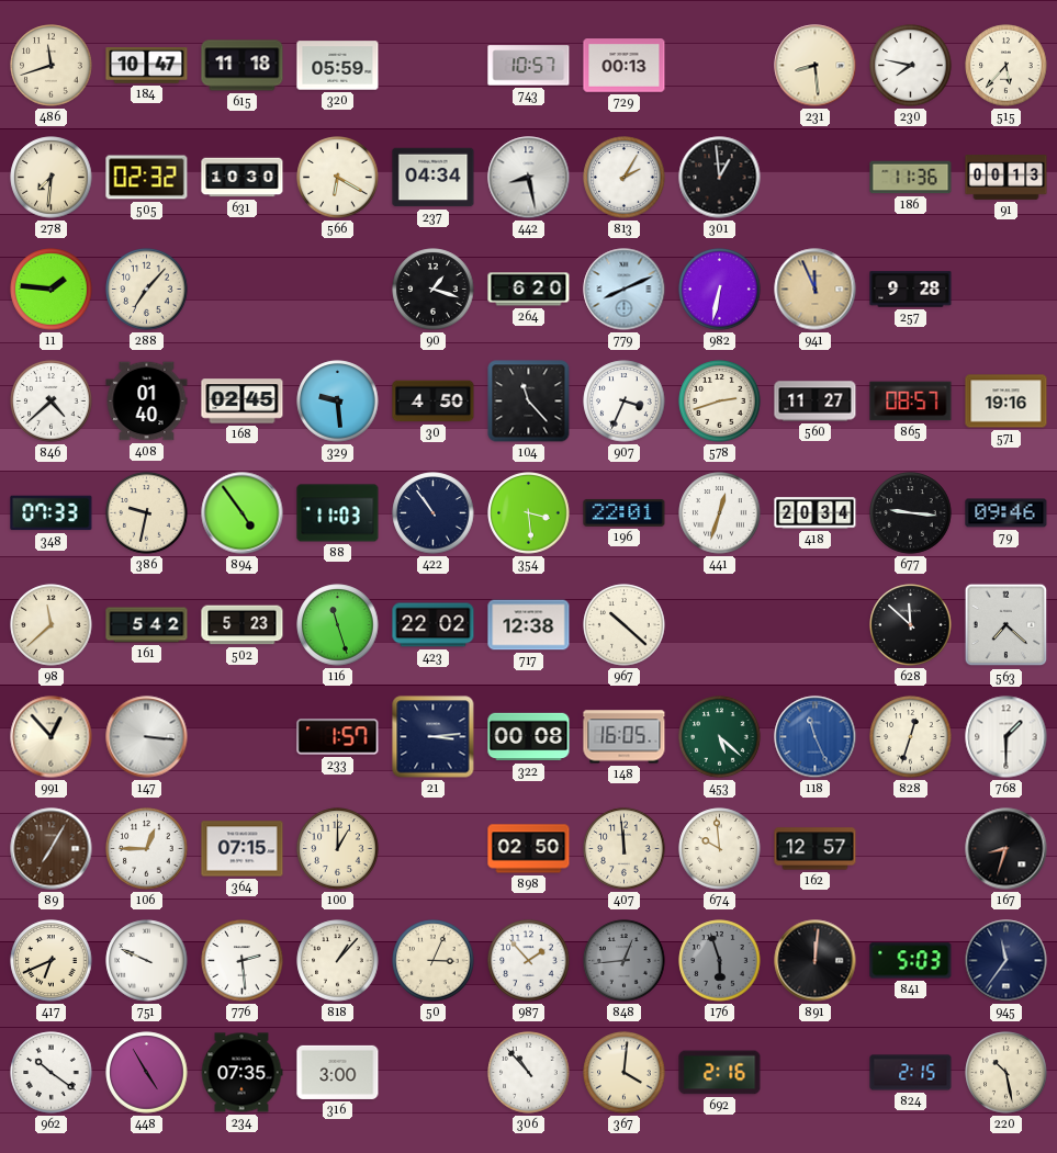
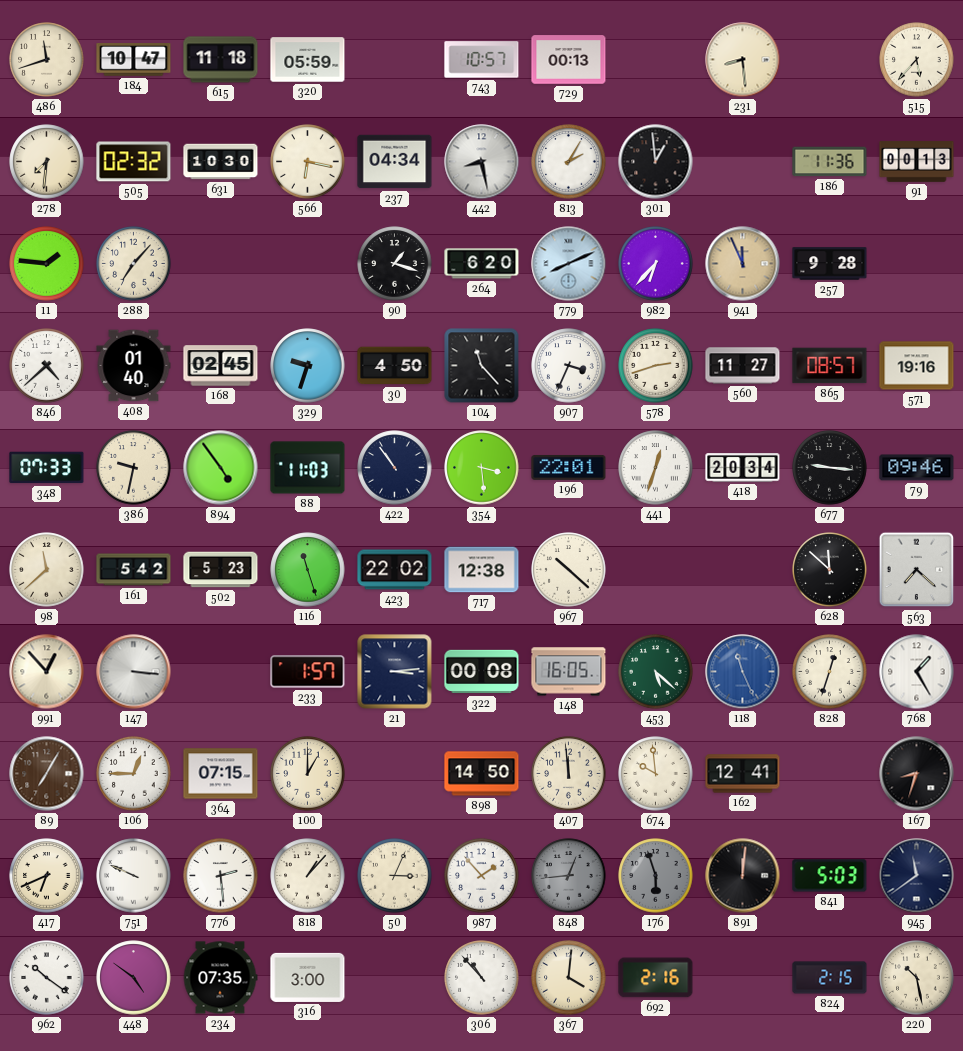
230: 7:47 -> none
566: 6:20 -> 6:17
982: 6:32 -> 6:37
329: 9:29 -> 9:33
768: 1:30 -> 1:25
898: 02:50 -> 14:50
162: 12:57 -> 12:41
945: 11:36 -> 11:39
448: 4:55 -> 4:51
